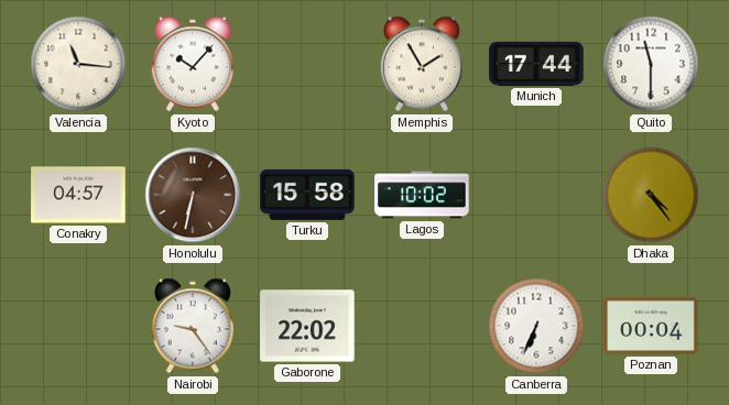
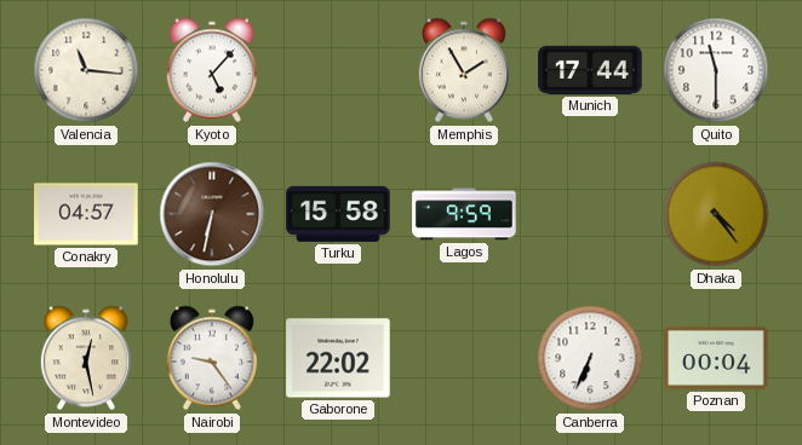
Kyoto: 10:07 -> 5:07
Lagos: 10:02 -> 9:59
Montevideo: none -> 12:28
